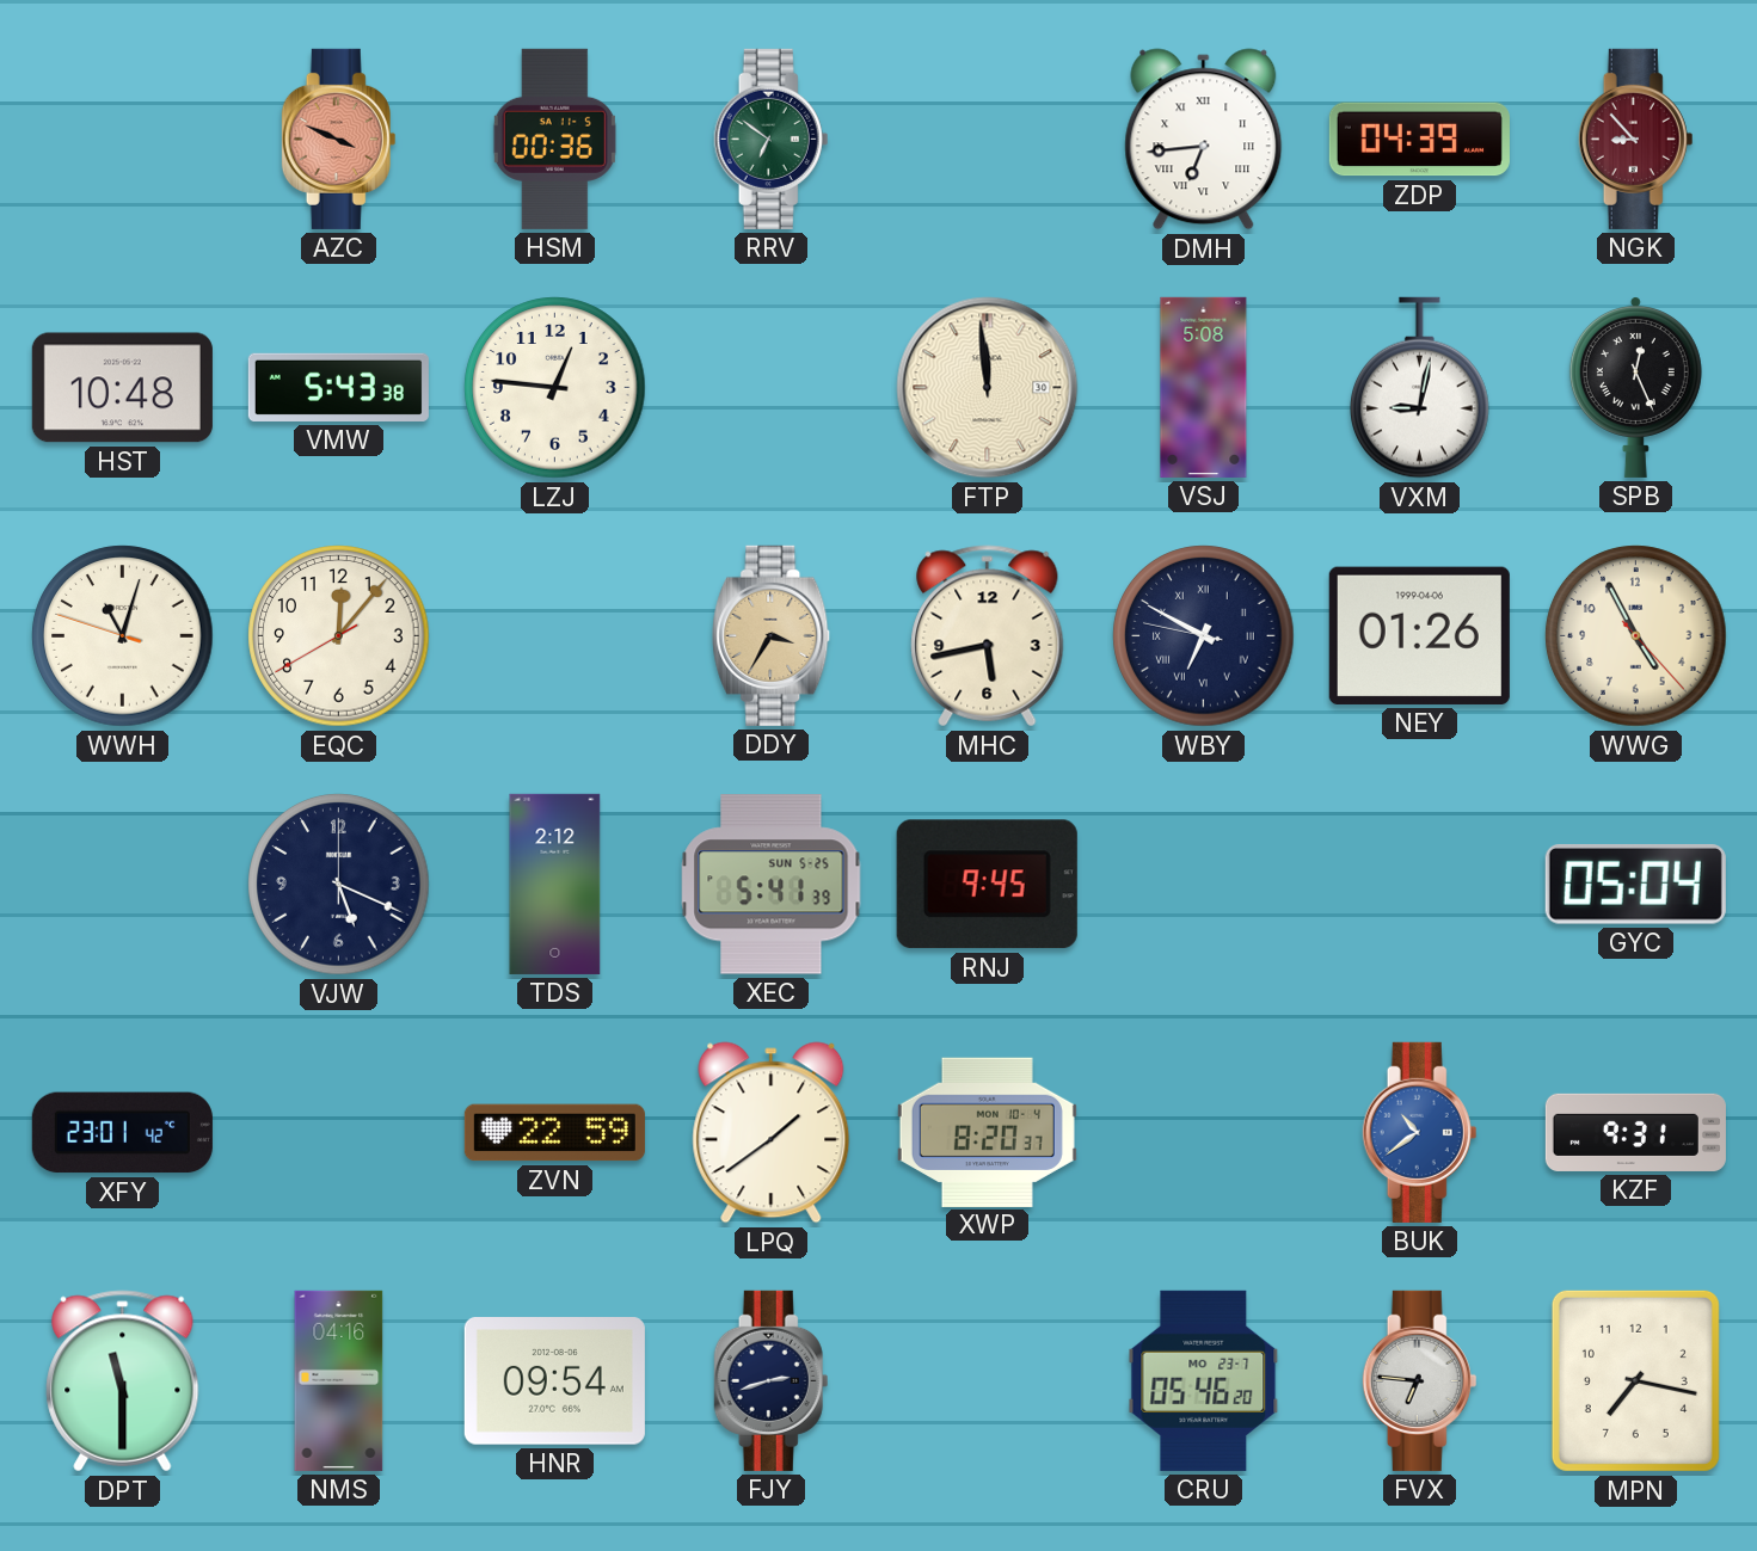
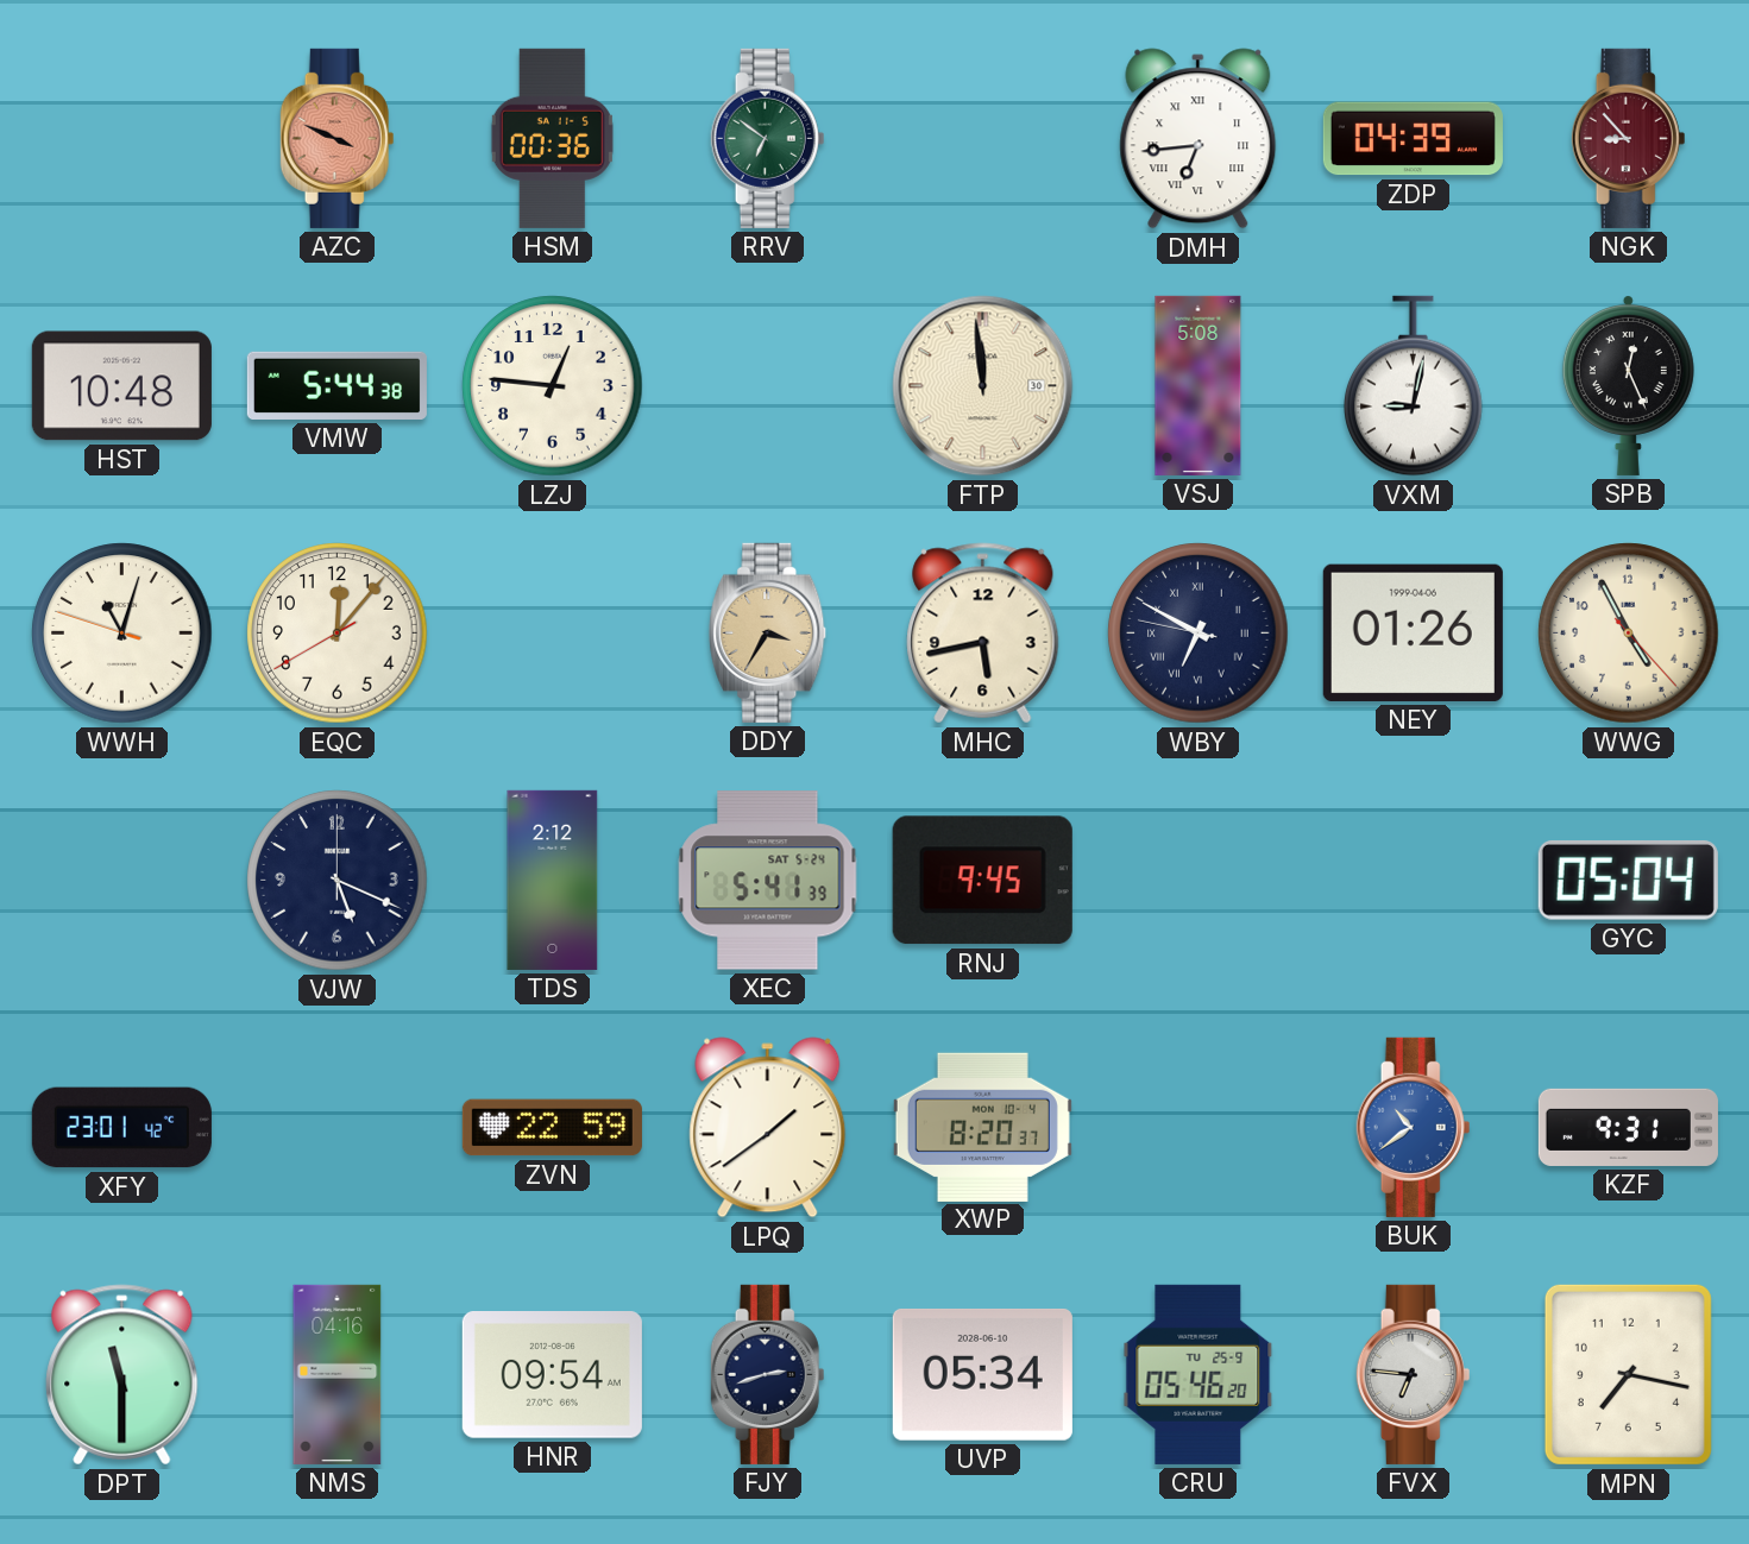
VMW: 5:43 -> 5:44
XEC date: SUN 5-25 -> SAT 5-24
UVP: none -> 05:34
CRU date: MO 23-7 -> TU 25-9
